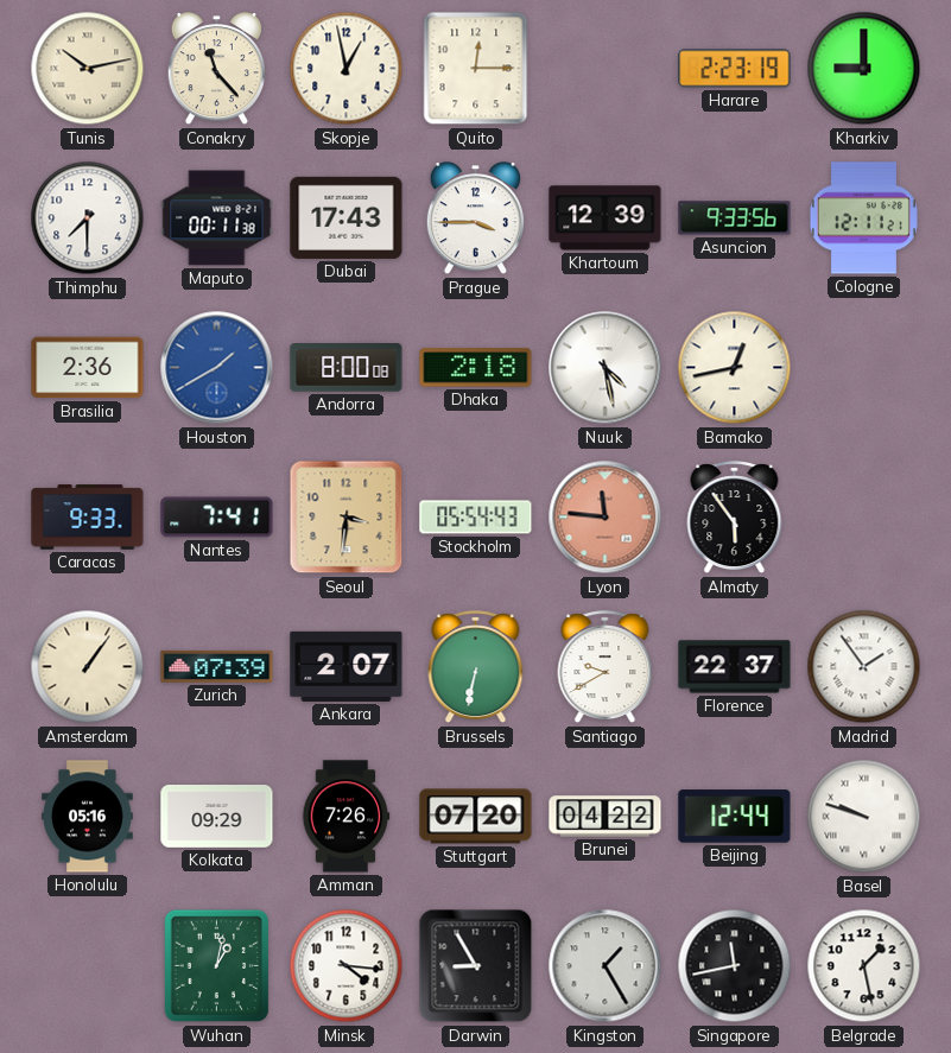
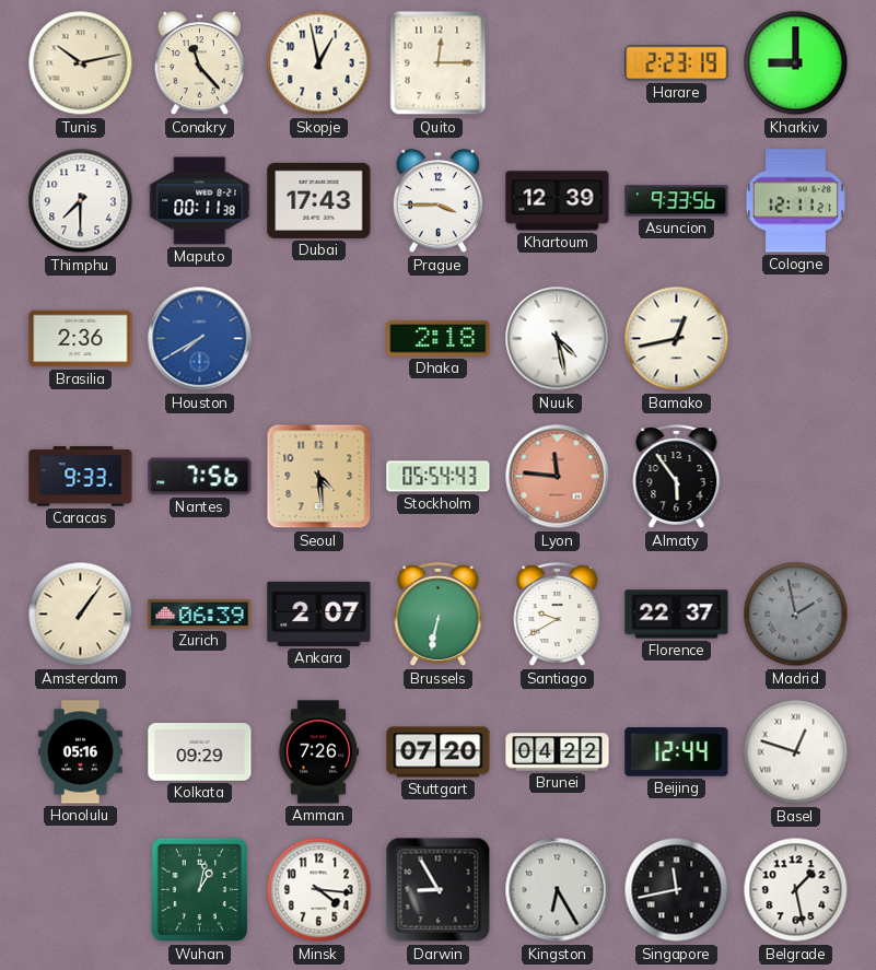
Houston: 1:40 -> 7:40
Andorra: 8:00 -> none
Nantes: 7:41 -> 7:56
Seoul: 3:31 -> 4:29
Zurich: 07:39 -> 06:39
Madrid: 1:54 -> 1:58
Madrid dial: white -> grey
Basel: 9:48 -> 12:48
Kingston: 1:25 -> 6:25
